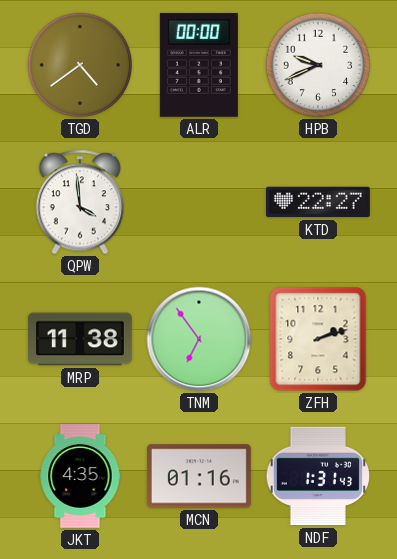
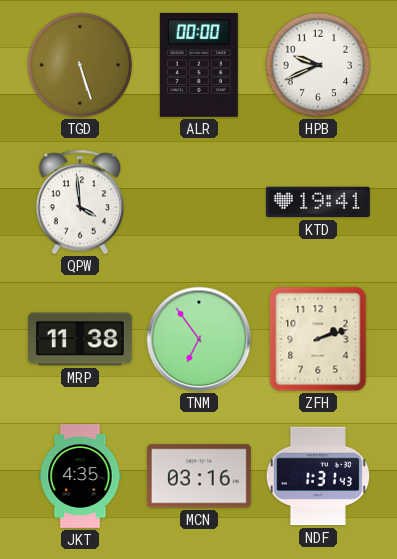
TGD: 4:39 -> 5:27
KTD: 22:27 -> 19:41
MCN: 01:16 -> 03:16
